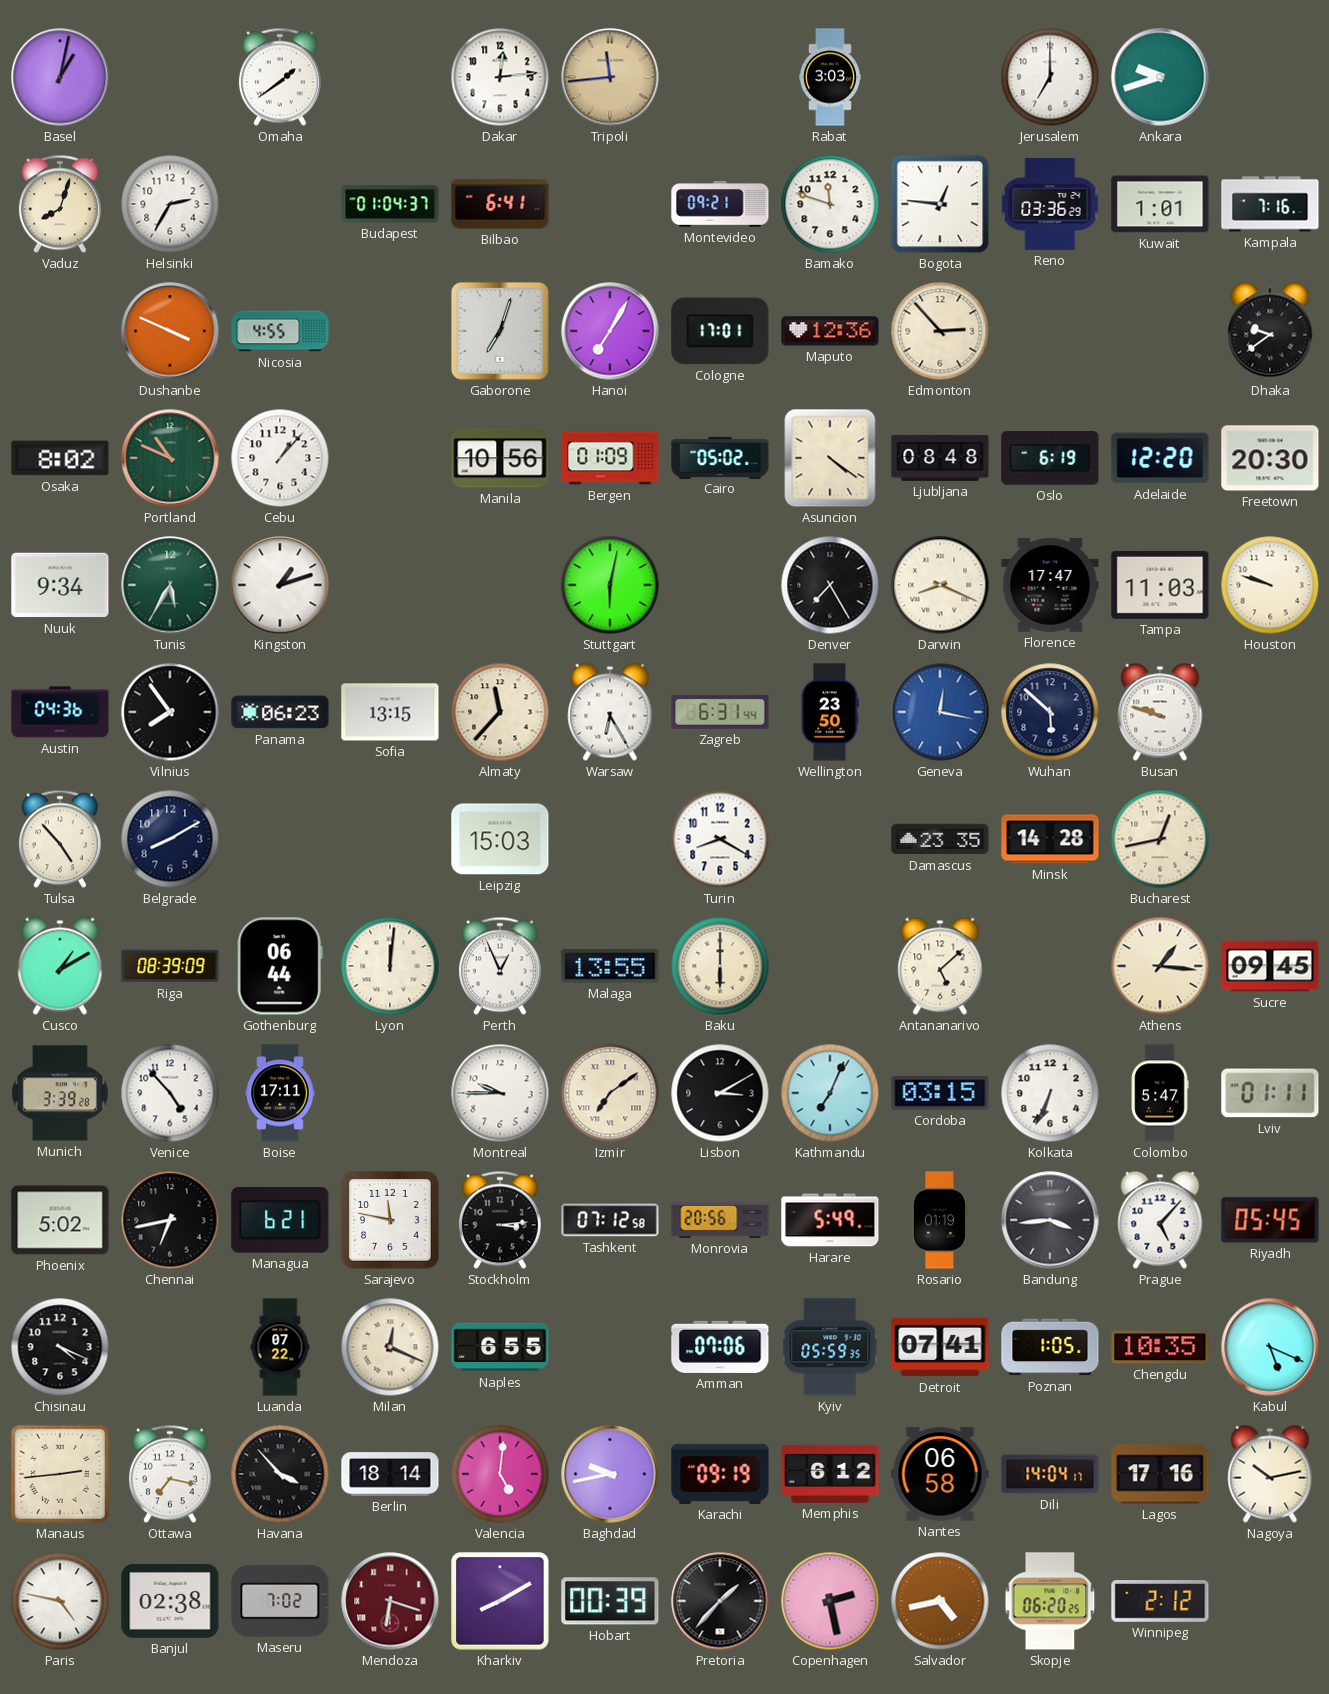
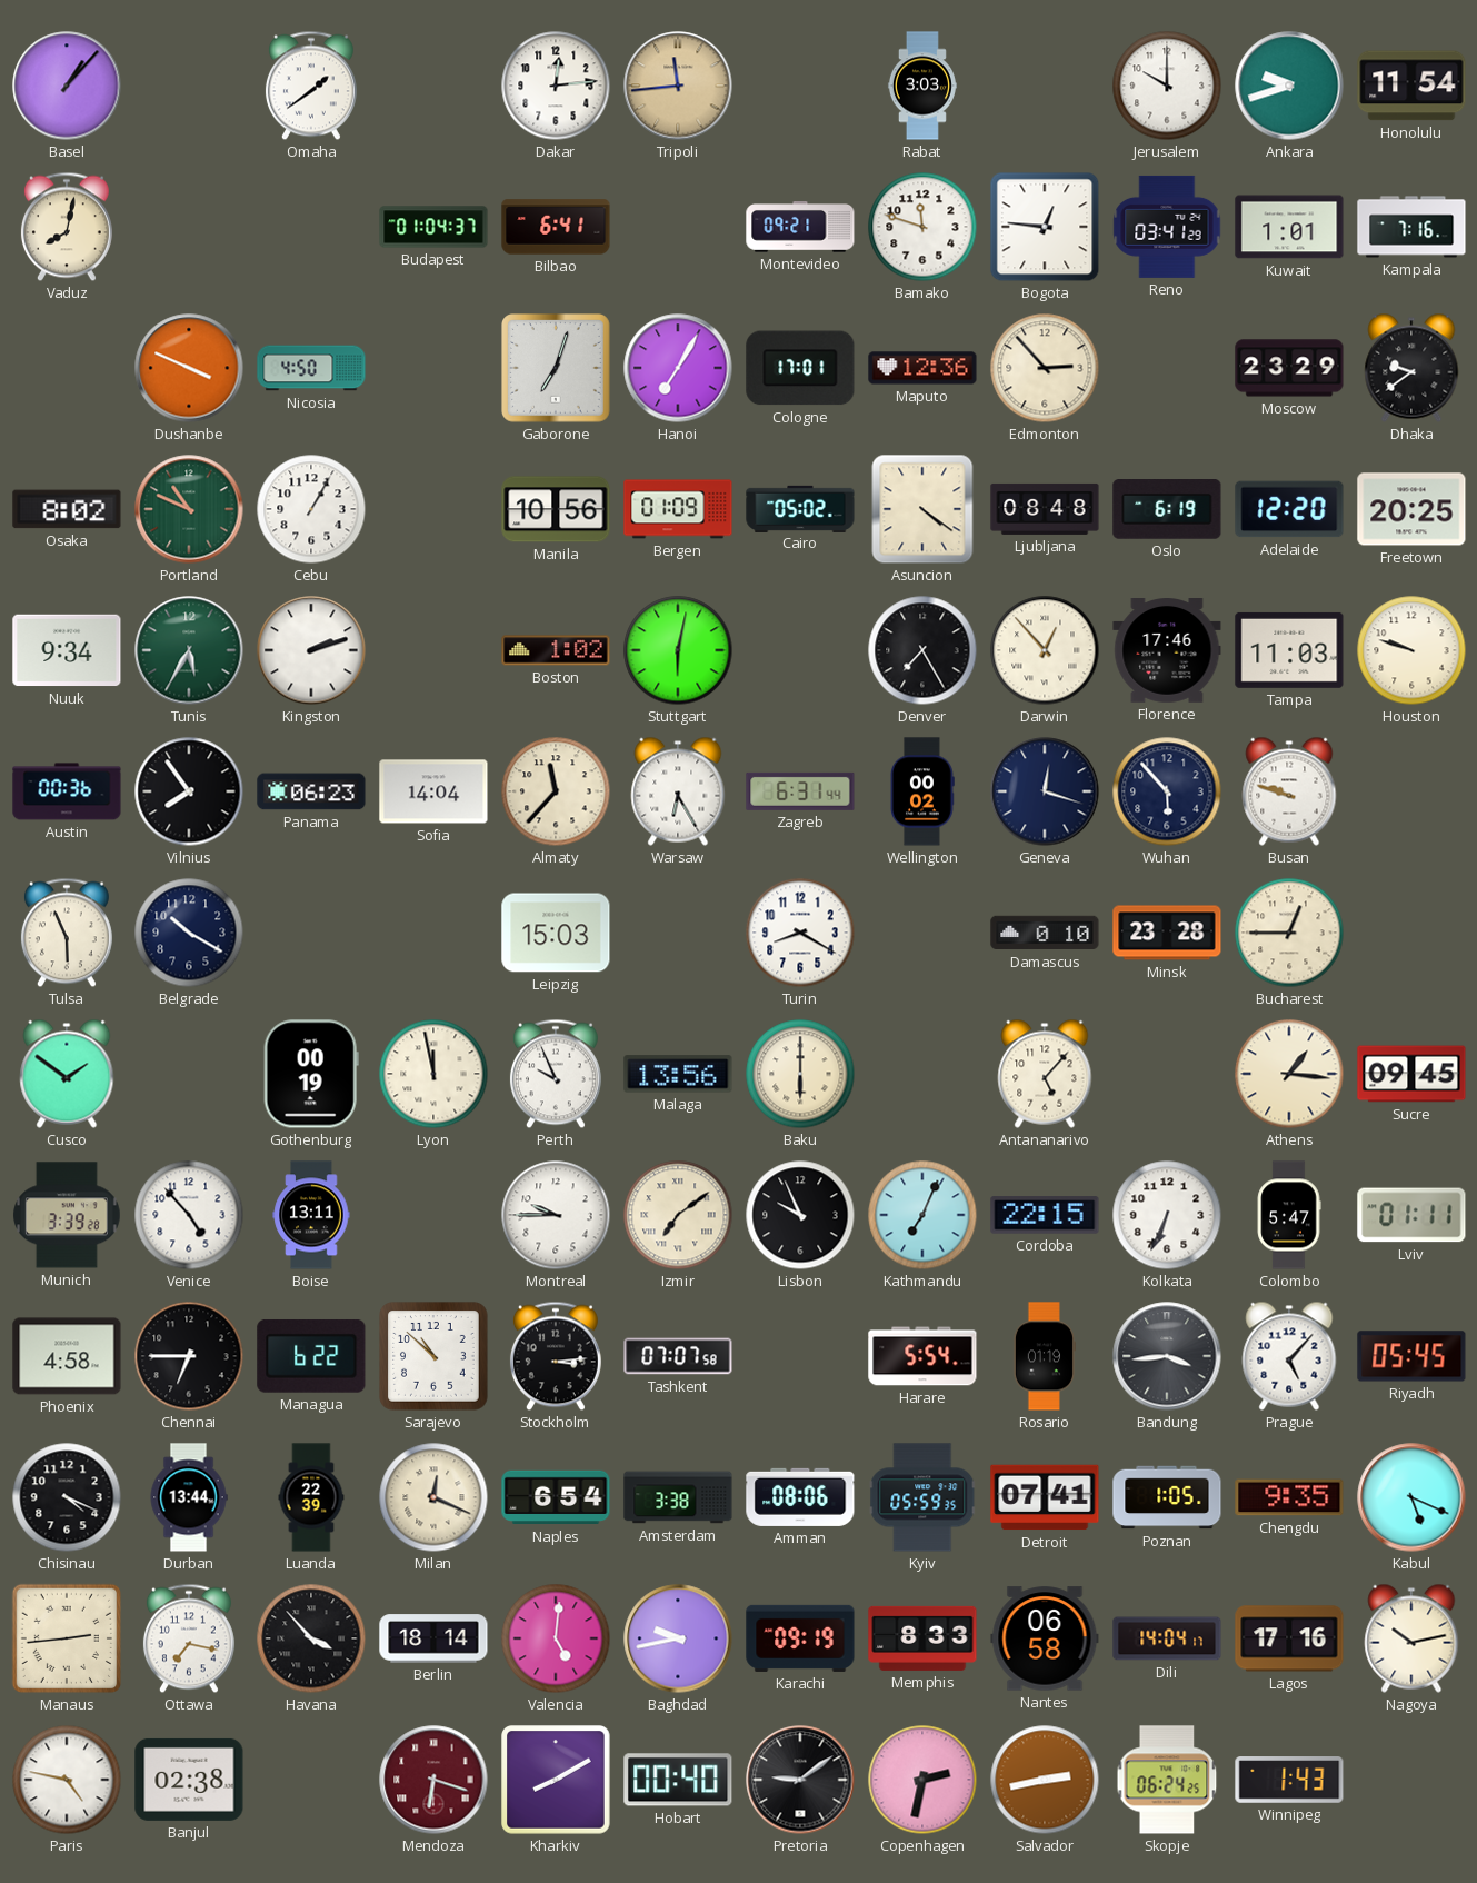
Basel: 1:02 -> 1:07
Jerusalem: 7:00 -> 10:00
Honolulu: none -> 11:54
Vaduz: 8:03 -> 8:02
Helsinki: 2:35 -> none
Reno: 03:36 -> 03:41
Nicosia: 4:55 -> 4:50
Moscow: none -> 23:29
Cebu: 1:07 -> 1:05
Freetown: 20:30 -> 20:25
Kingston: 1:12 -> 2:12
Boston: none -> 1:02
Darwin: 8:19 -> 12:53
Florence: 17:47 -> 17:46
Austin: 04:36 -> 00:36
Sofia: 13:15 -> 14:04
Wellington: 23:50 -> 00:02
Geneva: 12:17 -> 12:18
Geneva dial: blue -> navy
Wuhan: 5:52 -> 5:53
Tulsa: 4:53 -> 5:56
Belgrade: 8:10 -> 10:20
Damascus: 23:35 -> 0:10
Minsk: 14:28 -> 23:28
Bucharest: 12:43 -> 12:45
Cusco: 1:10 -> 1:51
Riga: 08:39 -> none
Gothenburg: 06:44 -> 00:19
Lyon: 12:01 -> 11:58
Perth: 12:56 -> 9:56
Malaga: 13:55 -> 13:56
Antananarivo: 5:08 -> 5:07
Boise: 17:11 -> 13:11
Lisbon: 3:10 -> 9:56
Cordoba: 03:15 -> 22:15
Phoenix: 5:02 -> 4:58
Chennai: 6:43 -> 6:45
Managua: 6:21 -> 6:22
Sarajevo: 11:47 -> 10:52
Tashkent: 07:12 -> 07:07
Monrovia: 20:56 -> none
Harare: 5:49 -> 5:54
Durban: none -> 13:44
Luanda: 07:22 -> 22:39
Naples: 6:55 -> 6:54
Amsterdam: none -> 3:38
Amman: 07:06 -> 08:06
Chengdu: 10:35 -> 9:35
Memphis: 6:12 -> 8:33
Maseru: 7:02 -> none
Hobart: 00:39 -> 00:40
Pretoria: 1:37 -> 9:09
Copenhagen: 2:28 -> 2:32
Salvador: 4:43 -> 2:43
Skopje: 06:20 -> 06:24
Winnipeg: 2:12 -> 1:43
